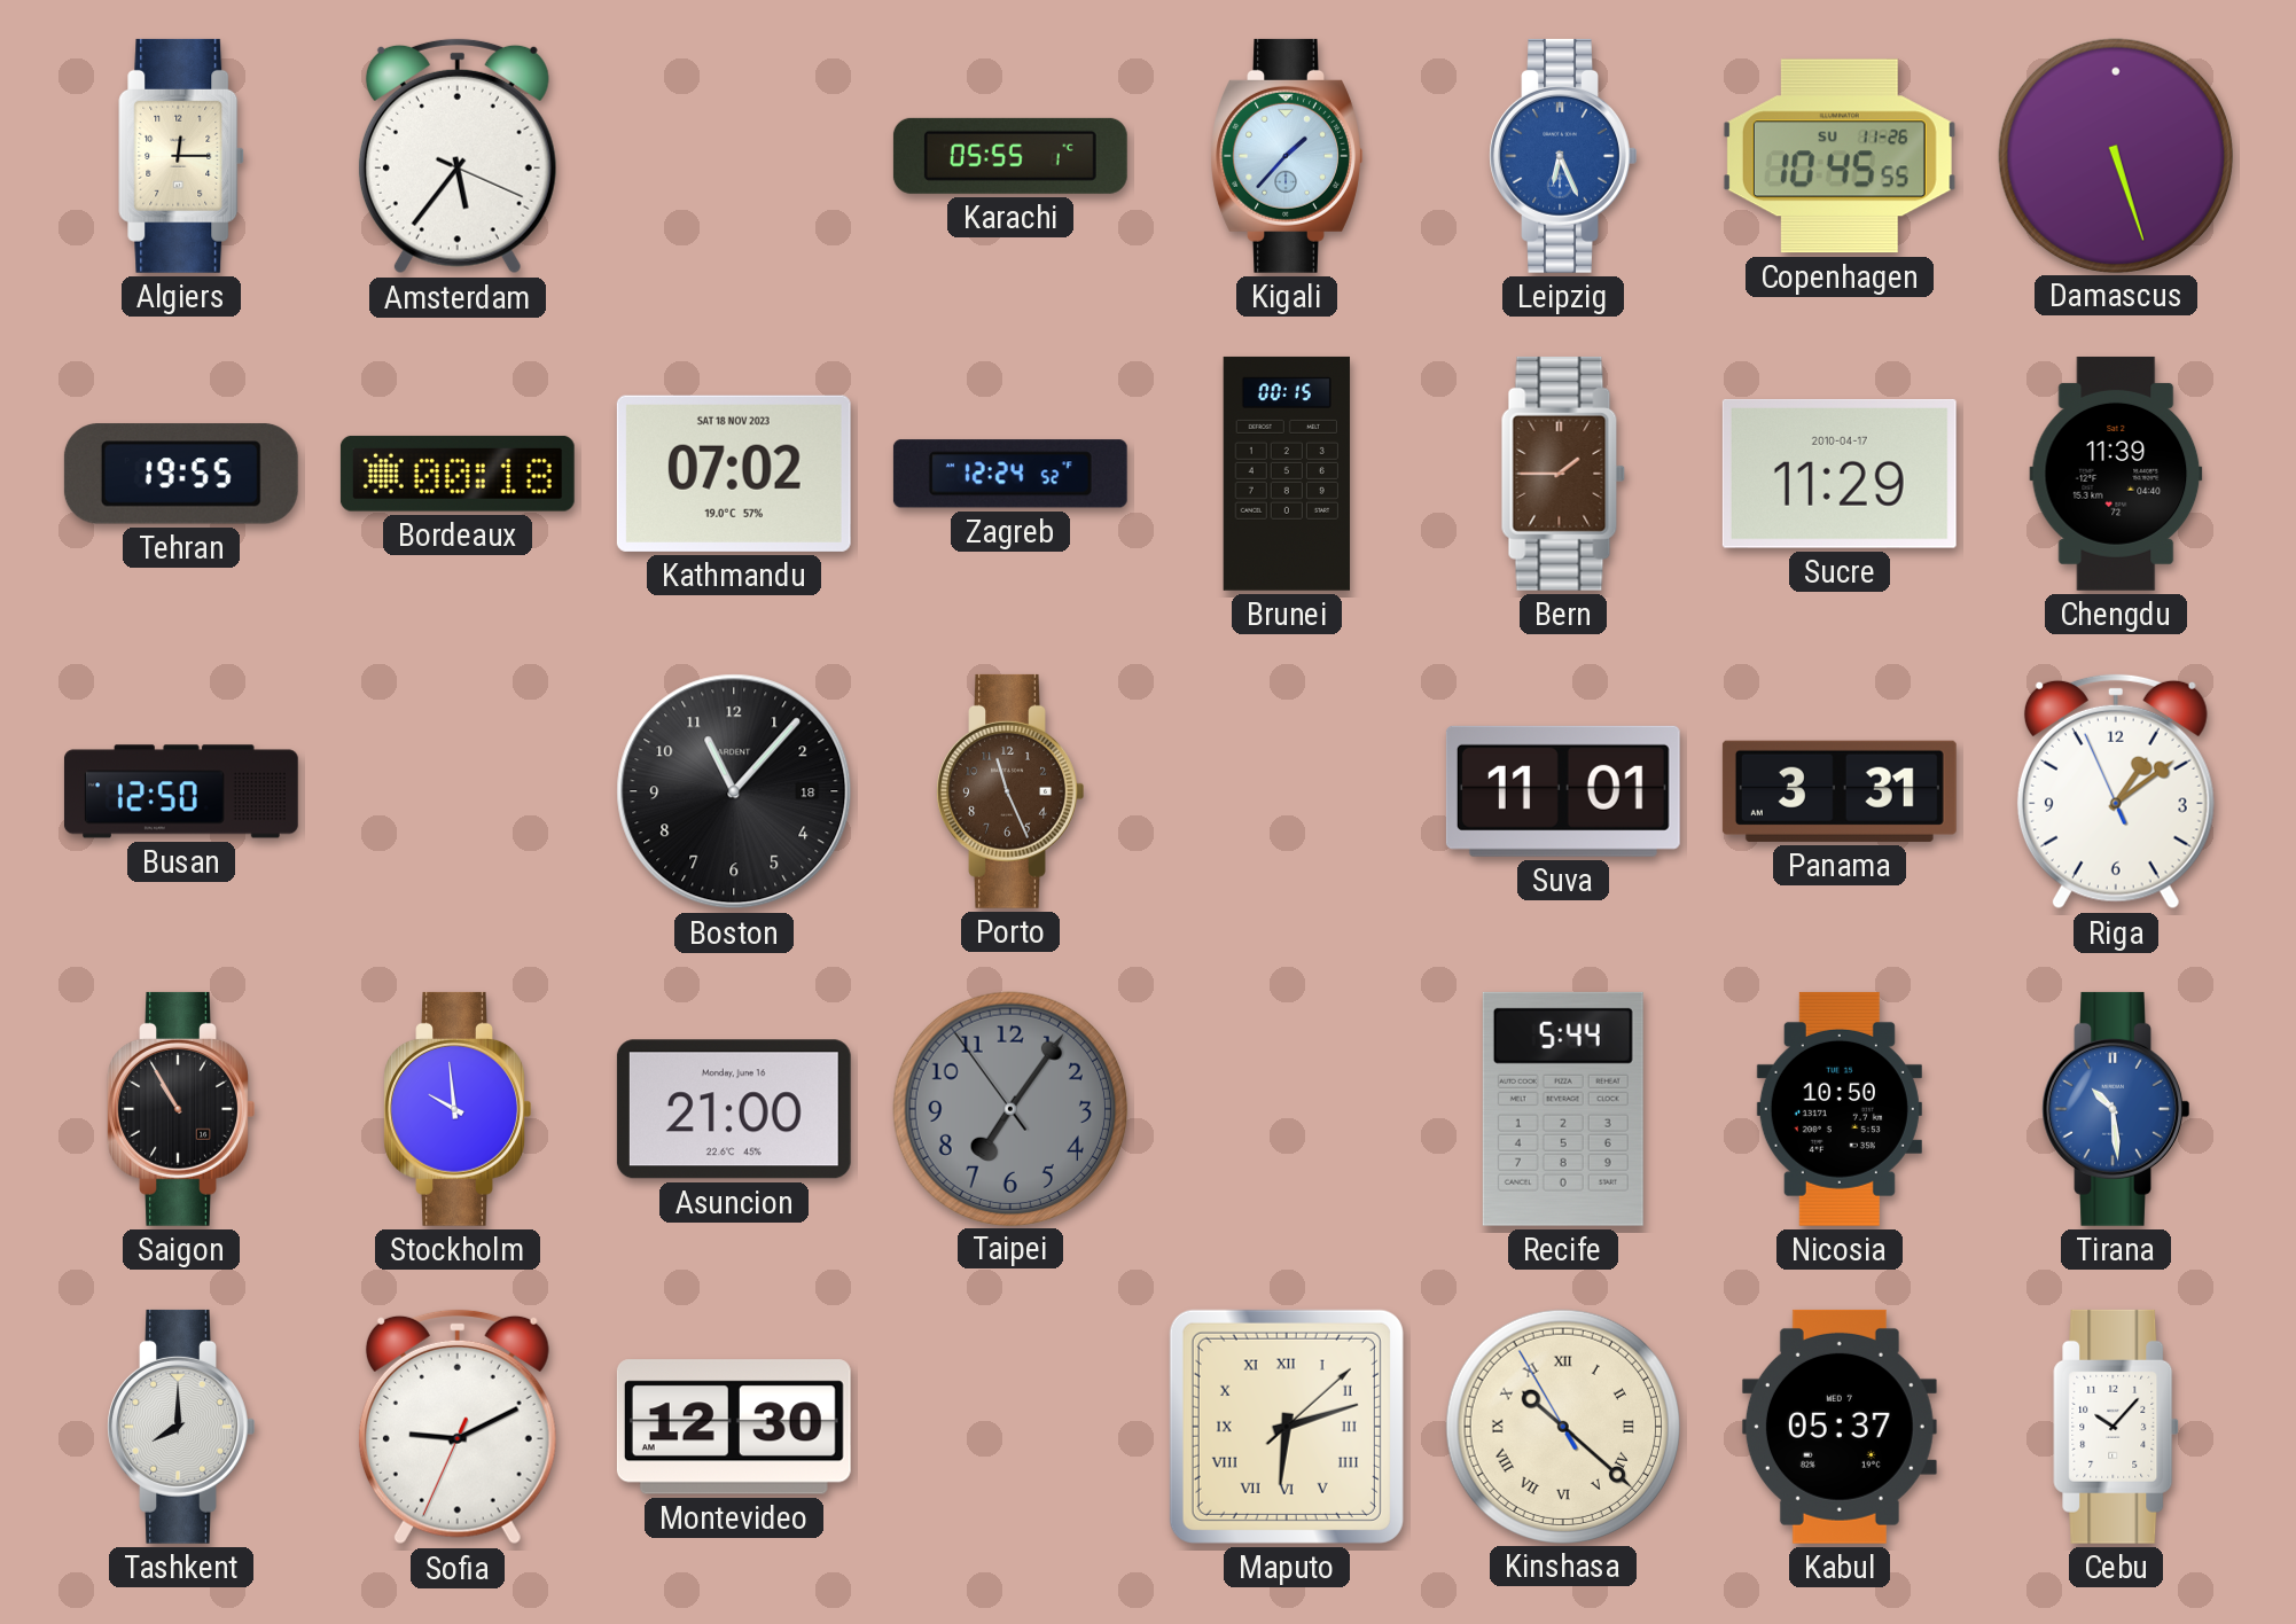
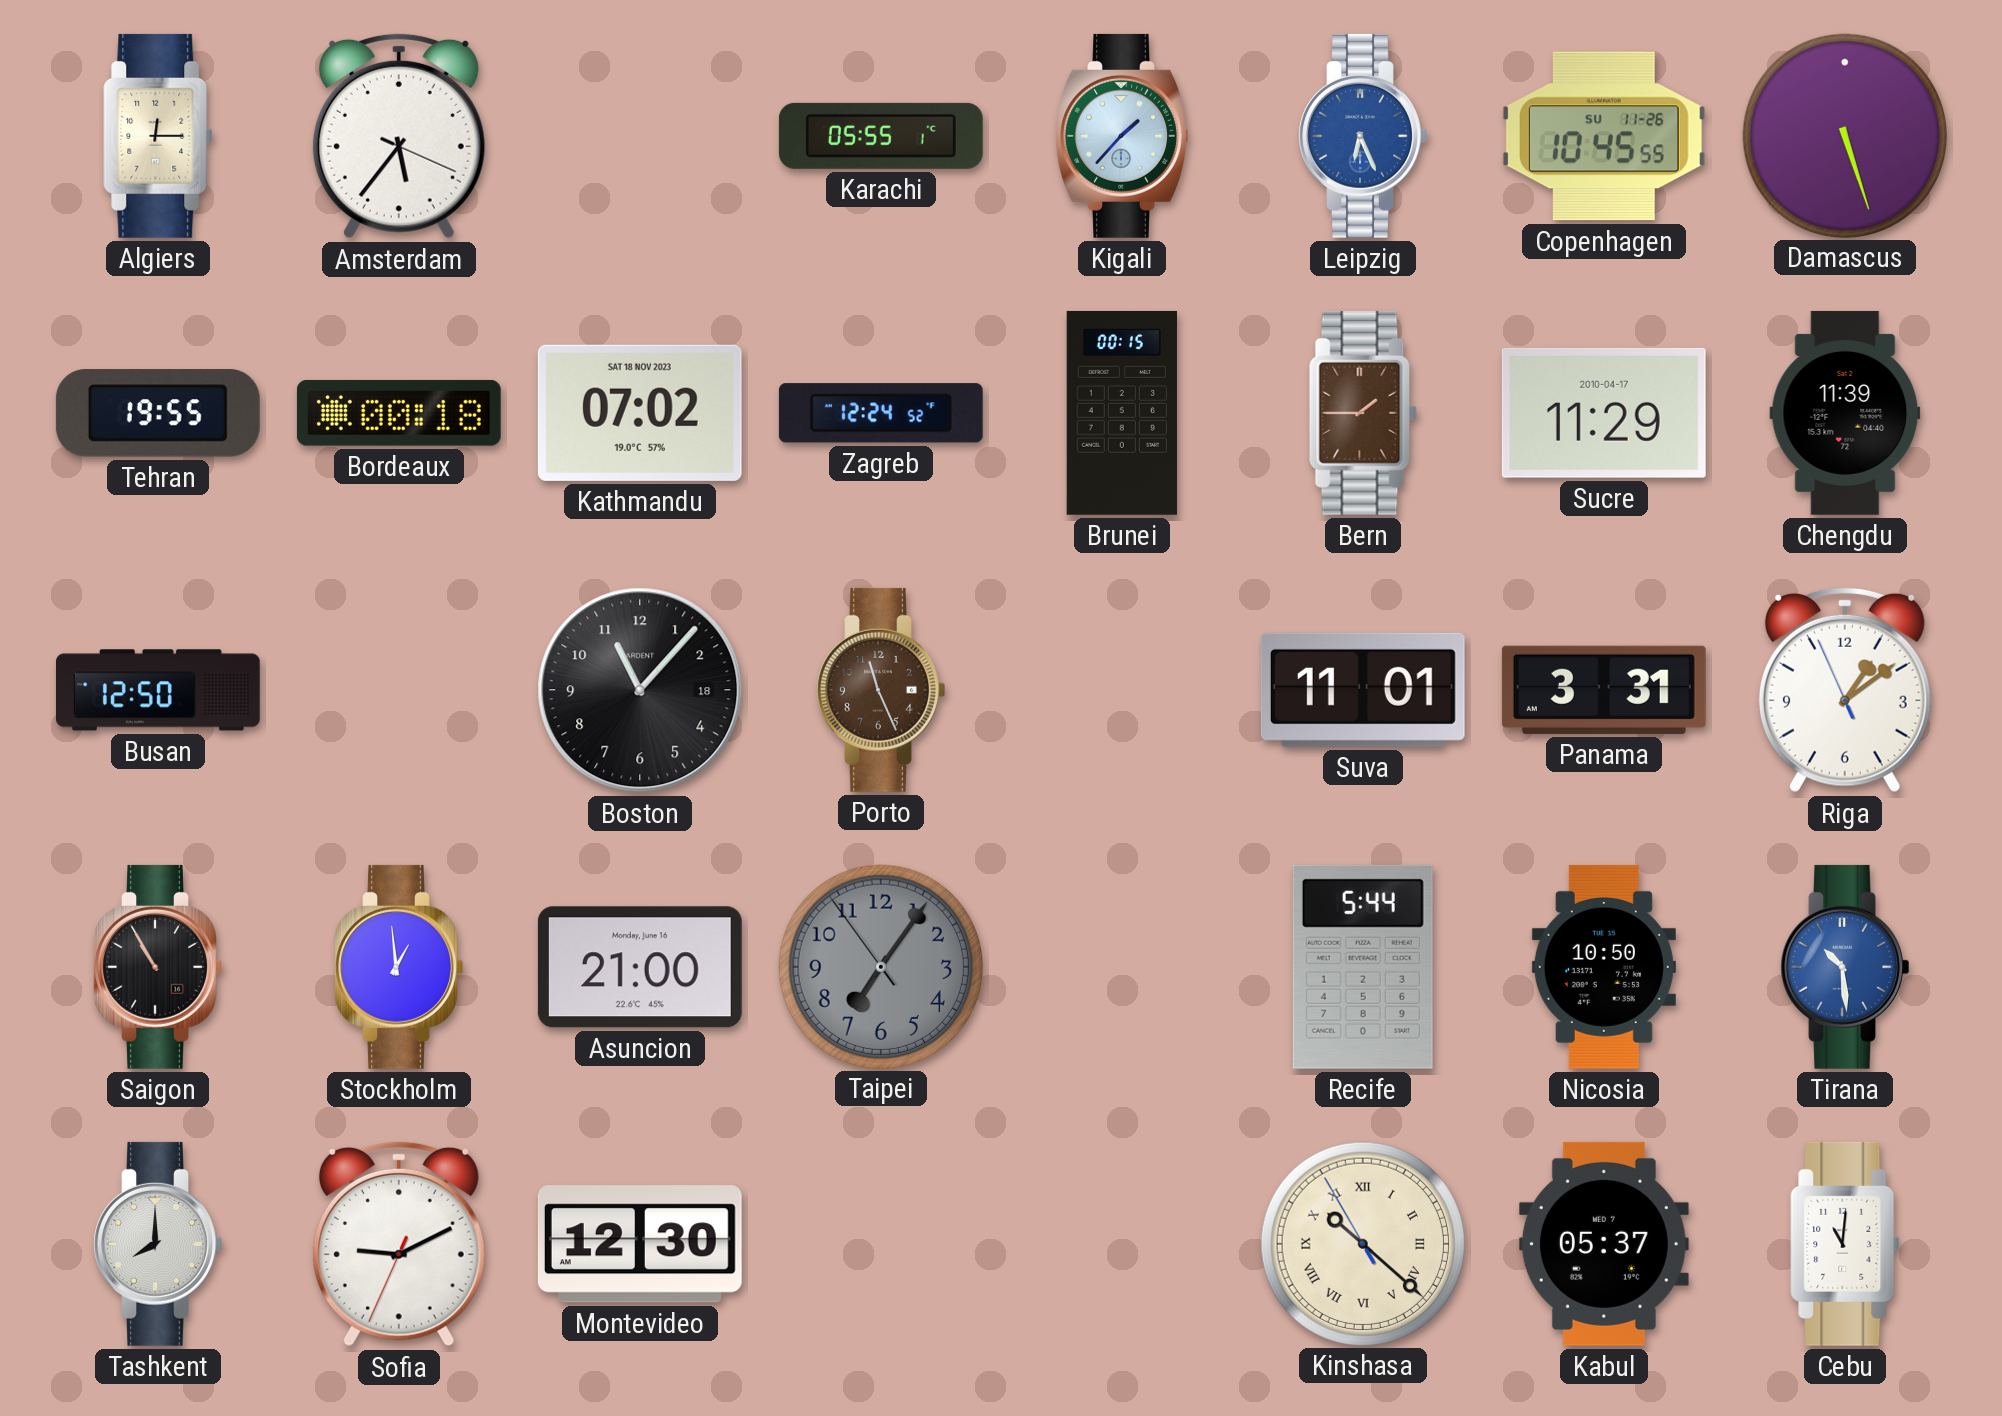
Stockholm: 9:59 -> 12:59
Maputo: 6:12 -> none
Cebu: 10:07 -> 11:01
